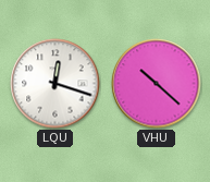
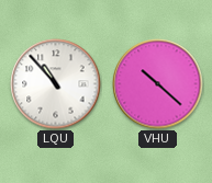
LQU: 12:18 -> 10:53
